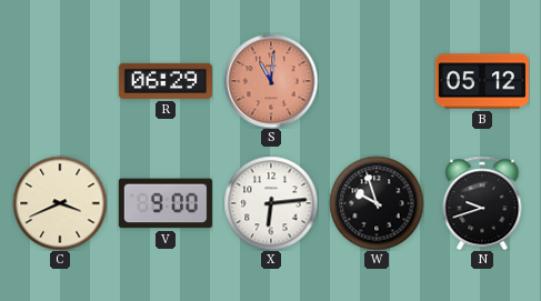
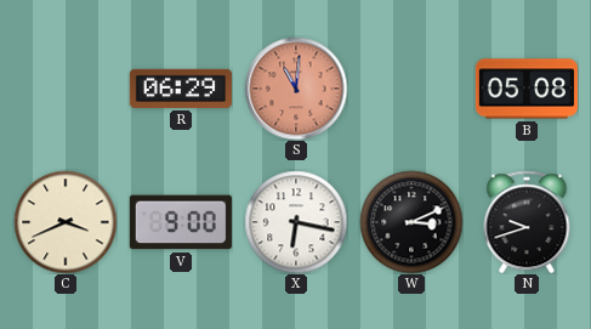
B: 05:12 -> 05:08
X: 6:14 -> 6:17
W: 9:57 -> 3:11
